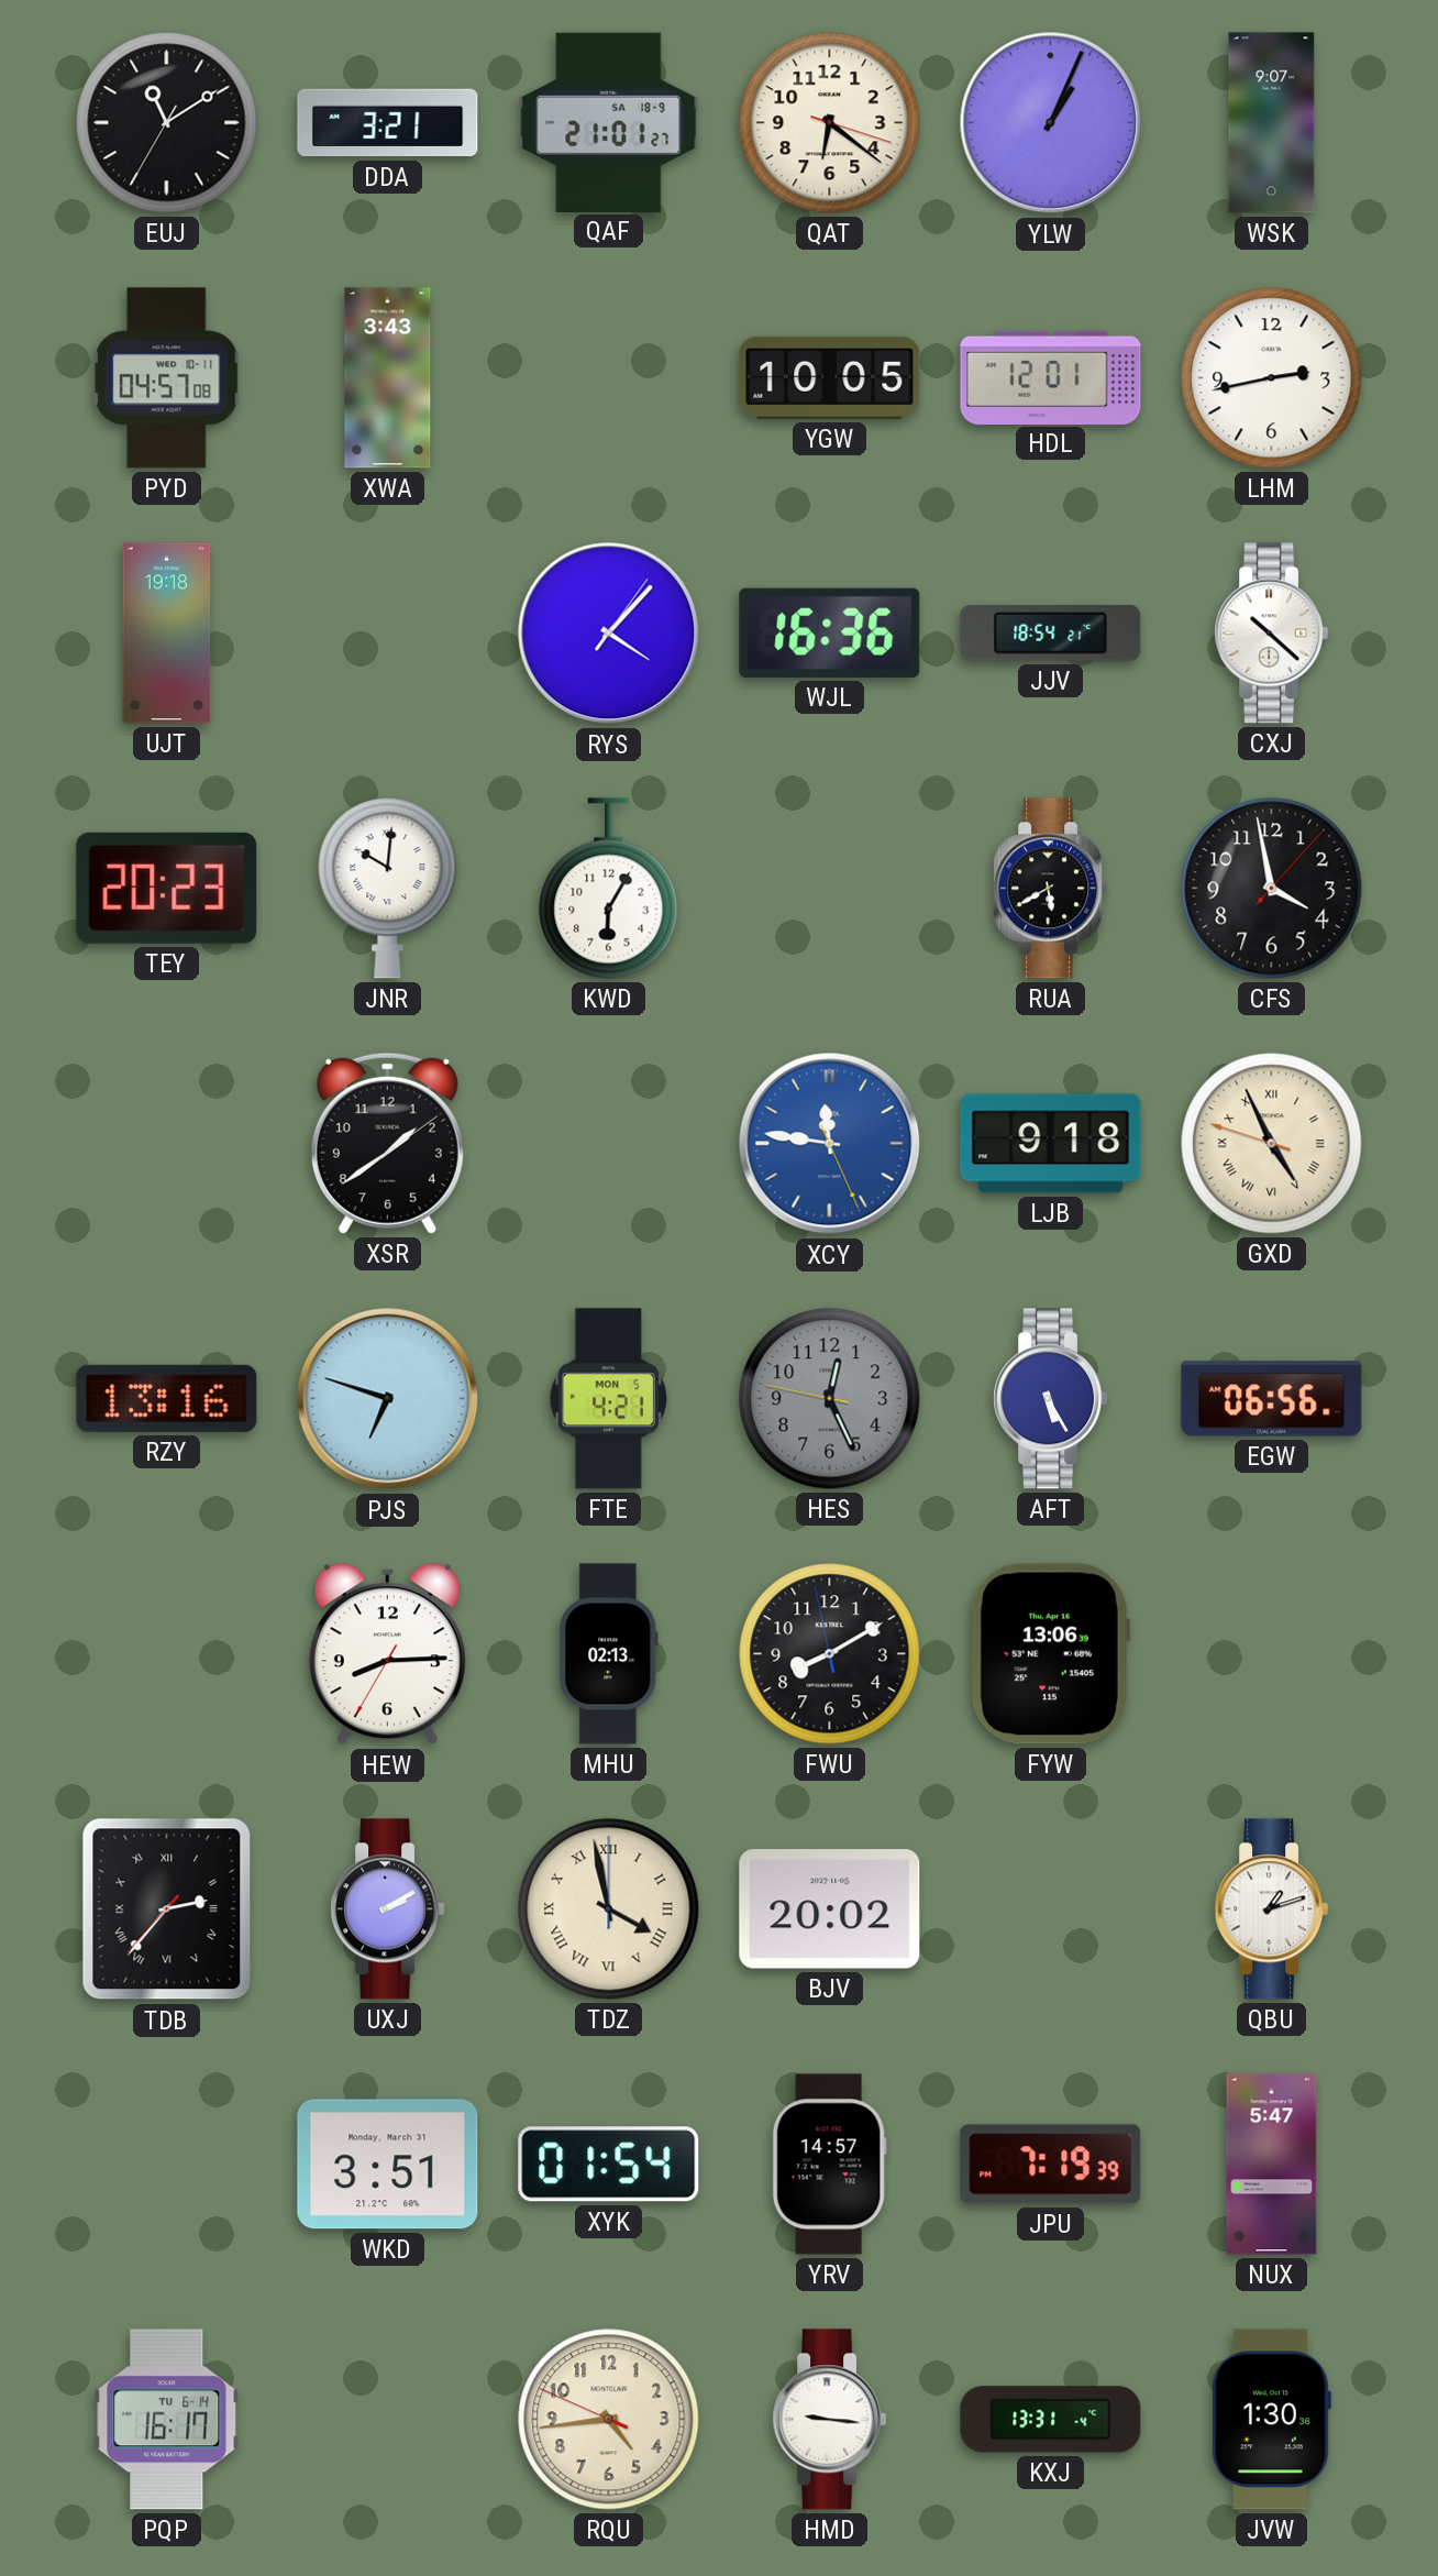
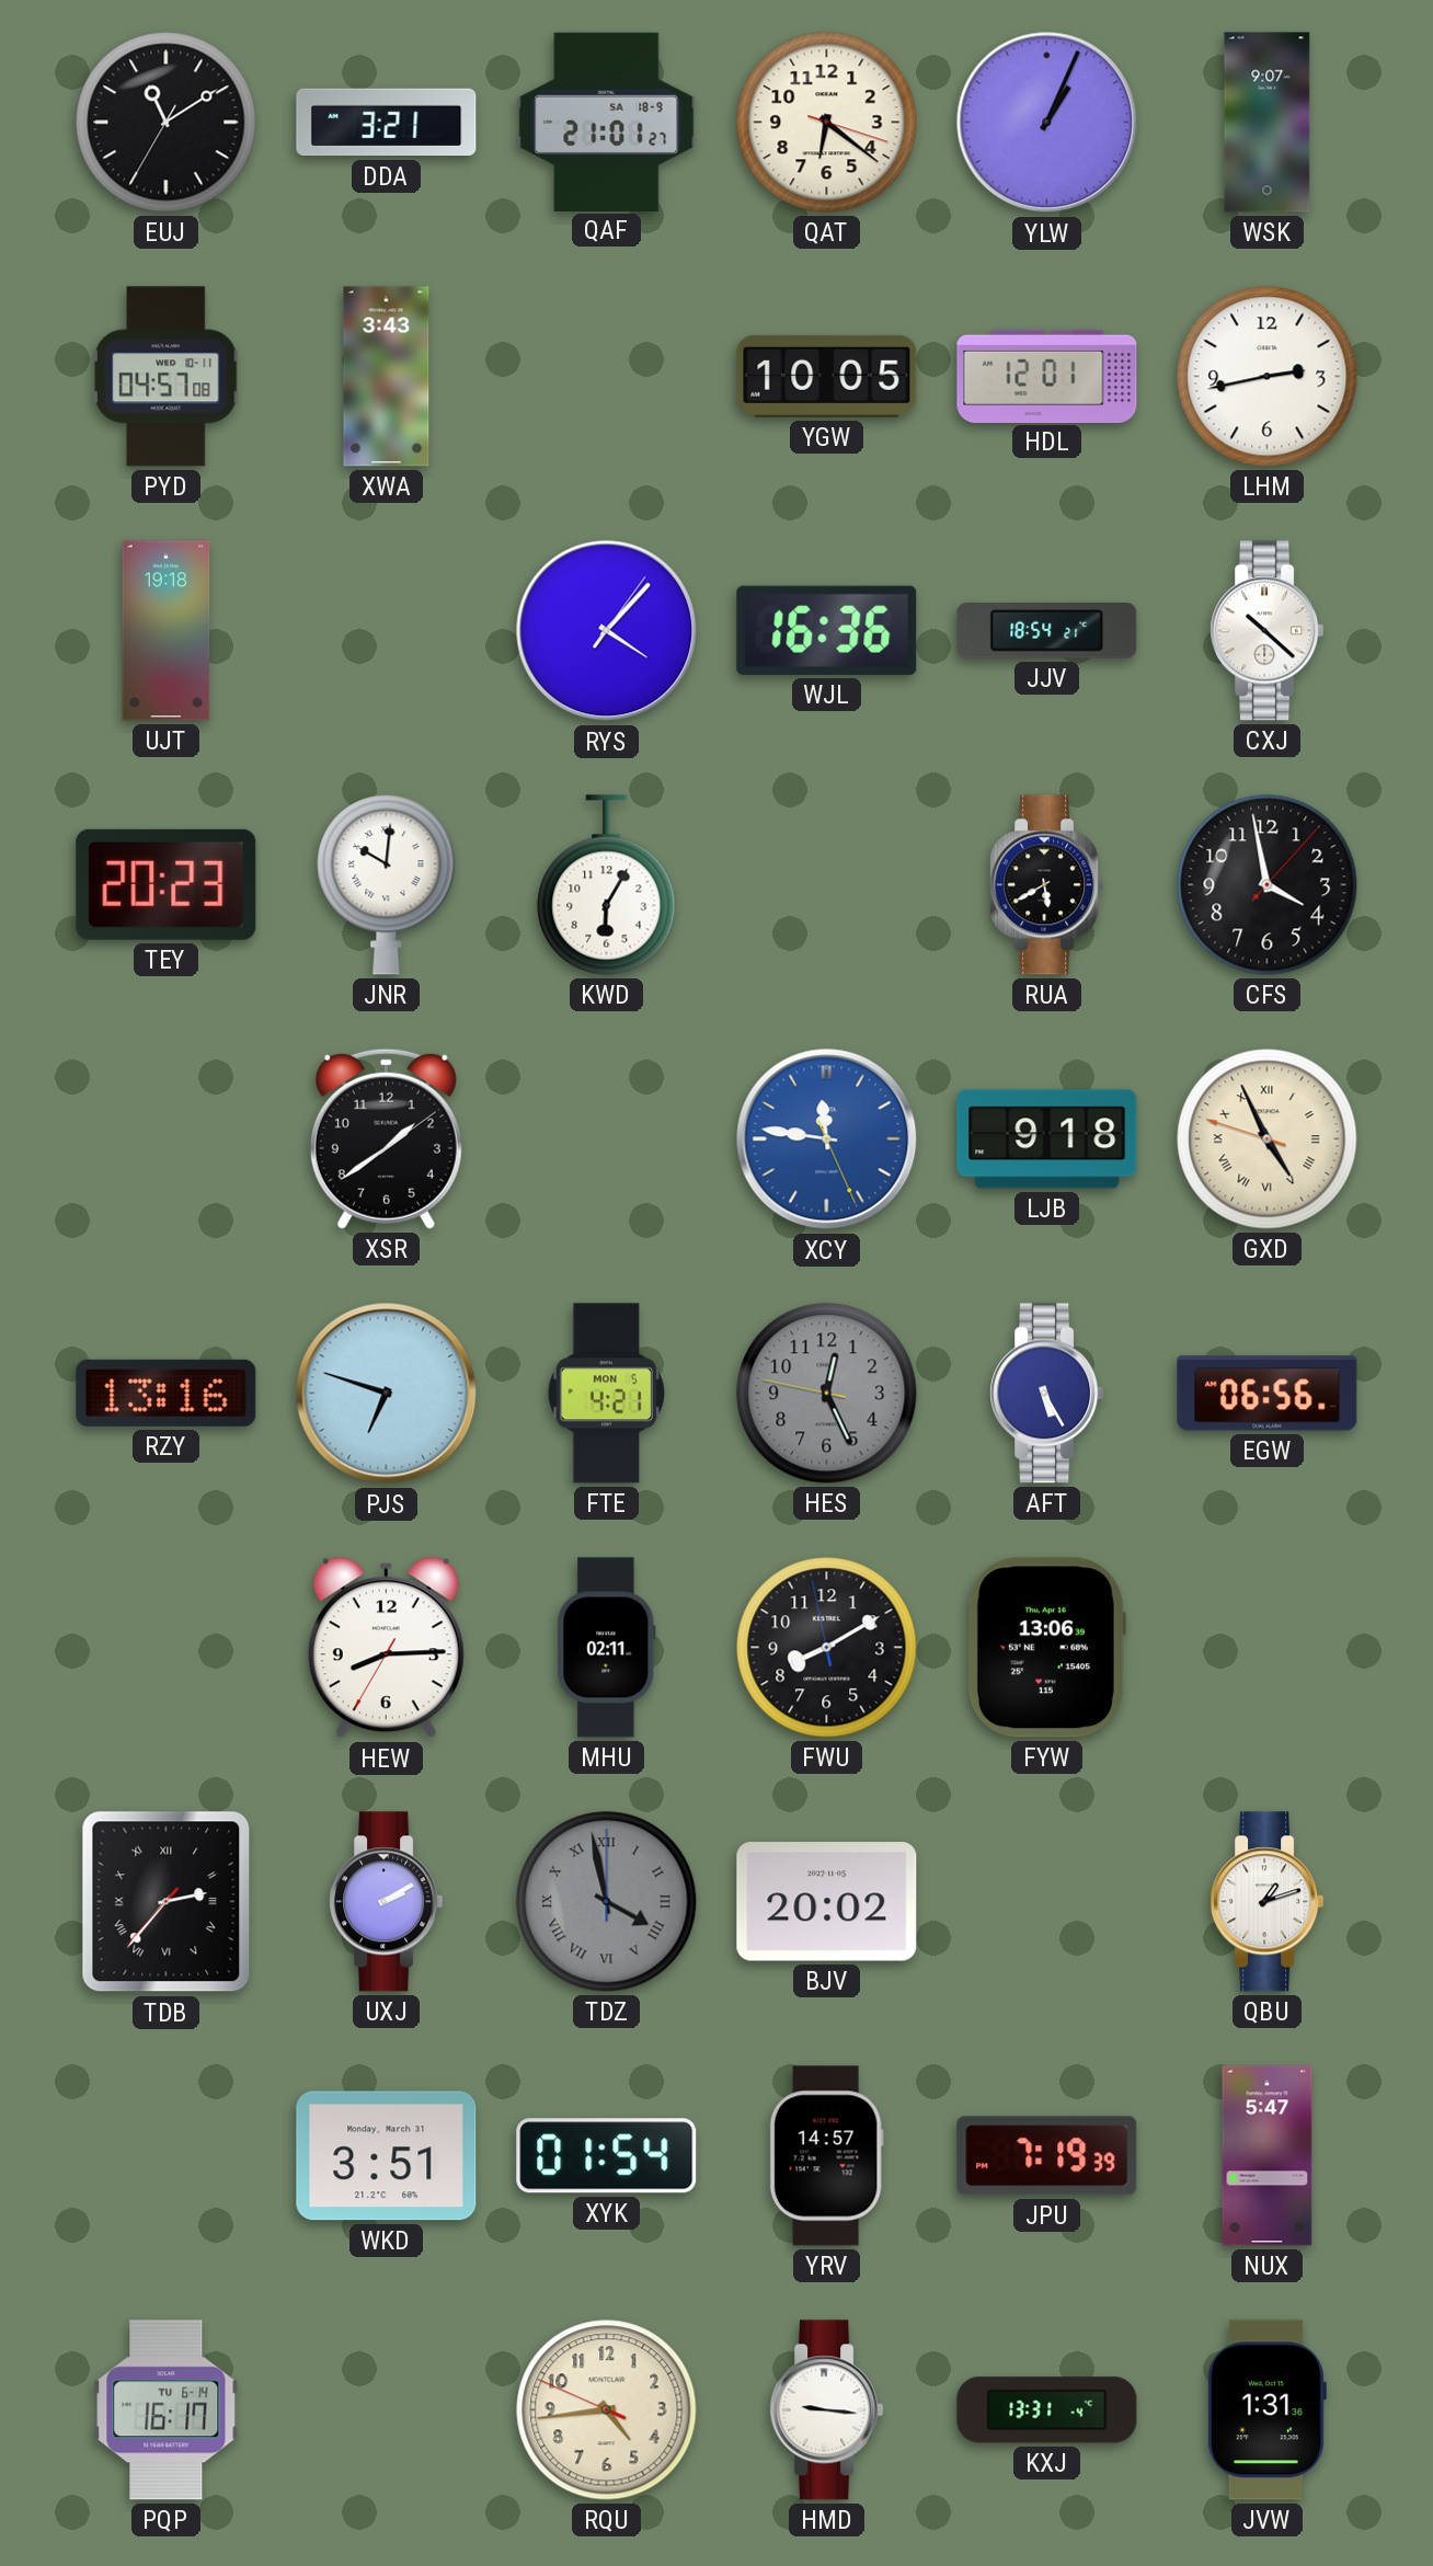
MHU: 02:13 -> 02:11
TDZ dial: cream -> grey
JVW: 1:30 -> 1:31
